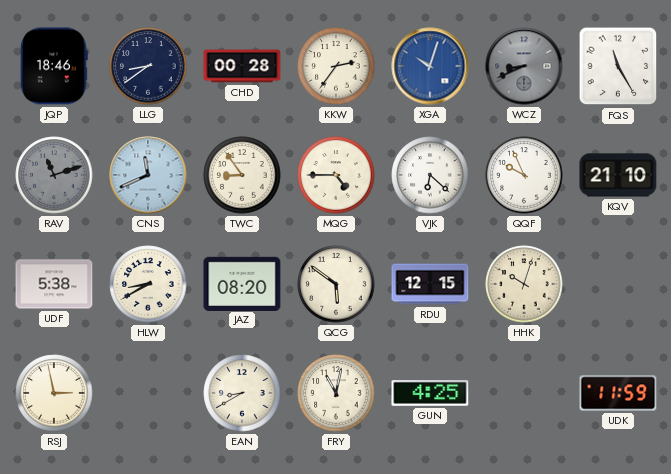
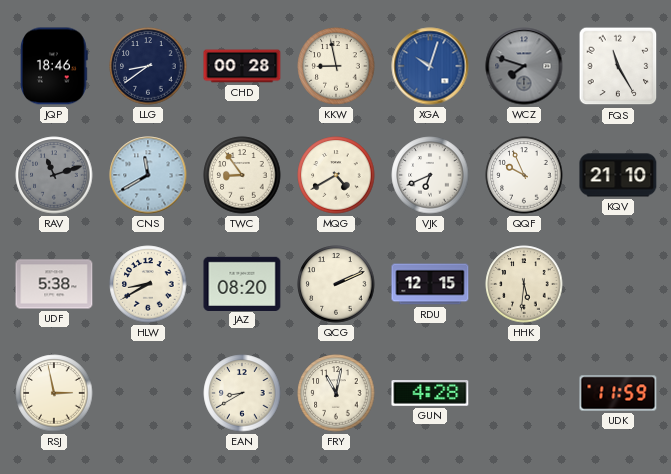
KKW: 2:36 -> 8:58
WCZ: 8:41 -> 7:48
CNS: 11:41 -> 11:40
MQG: 4:45 -> 4:40
VJK: 6:22 -> 6:41
QCG: 5:51 -> 2:11
HHK: 10:03 -> 5:31
GUN: 4:25 -> 4:28
